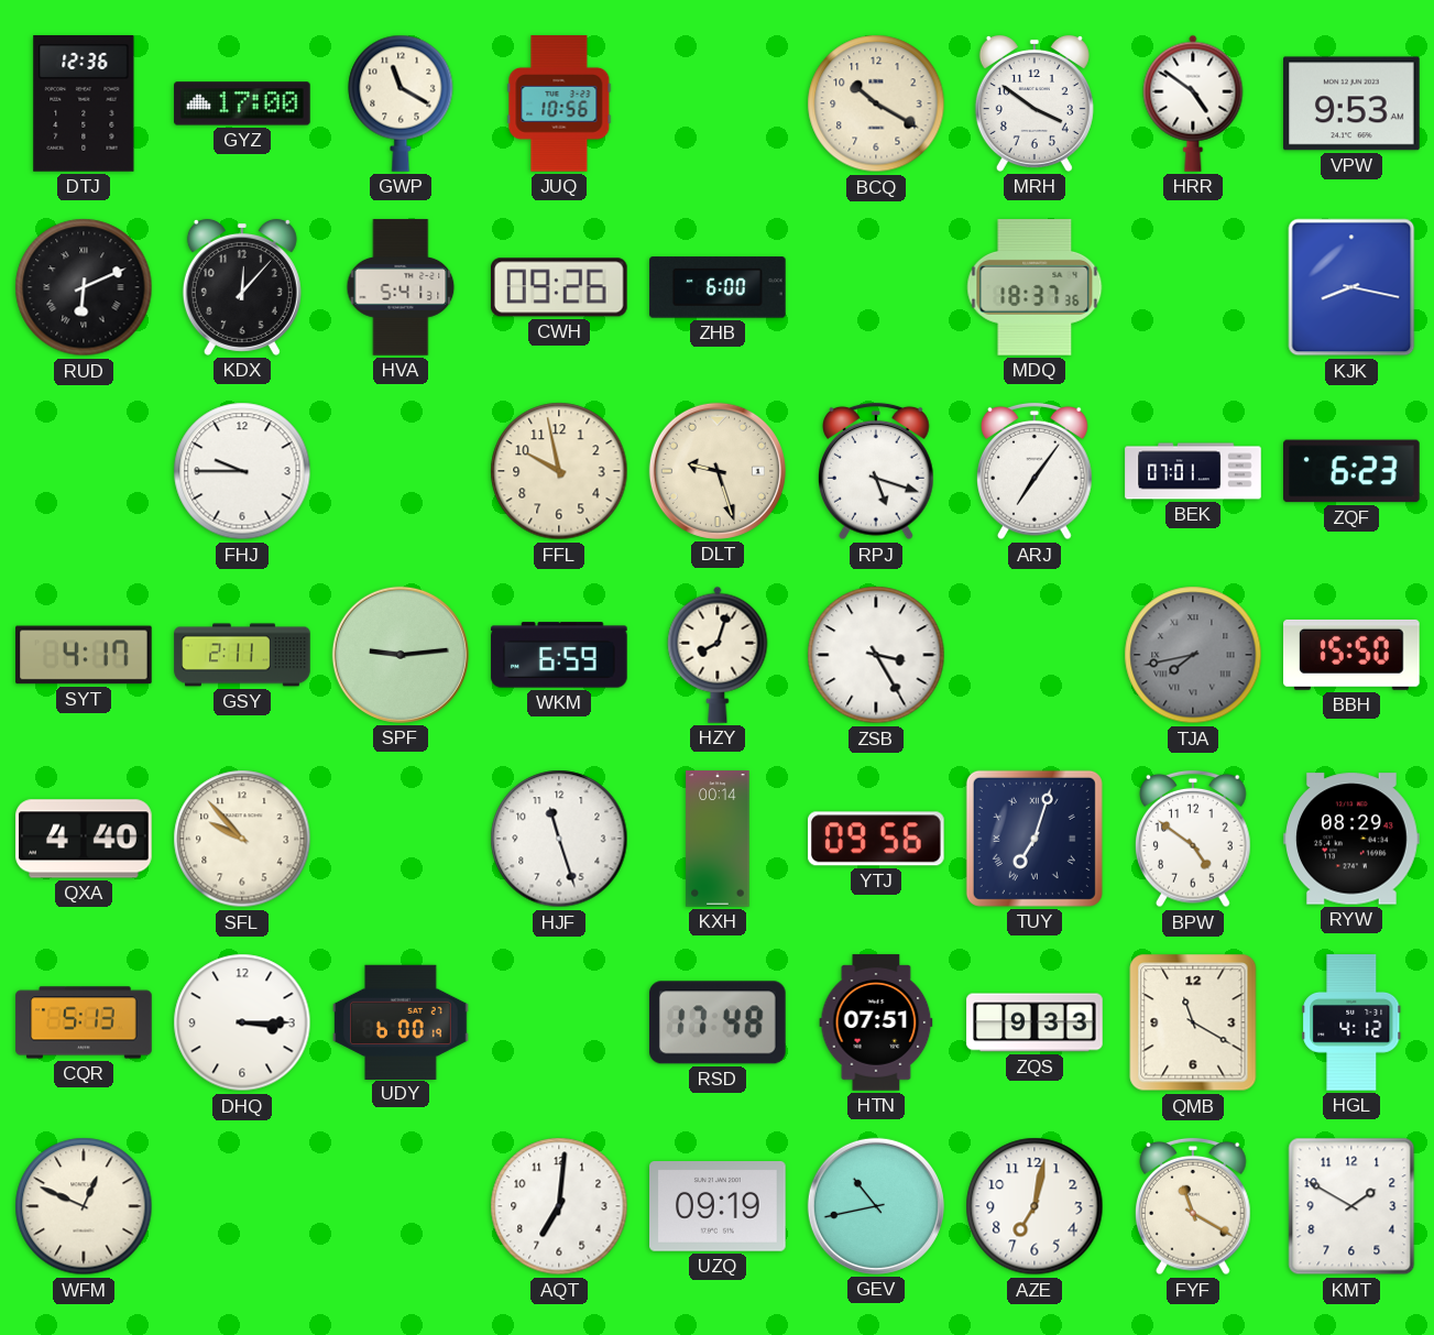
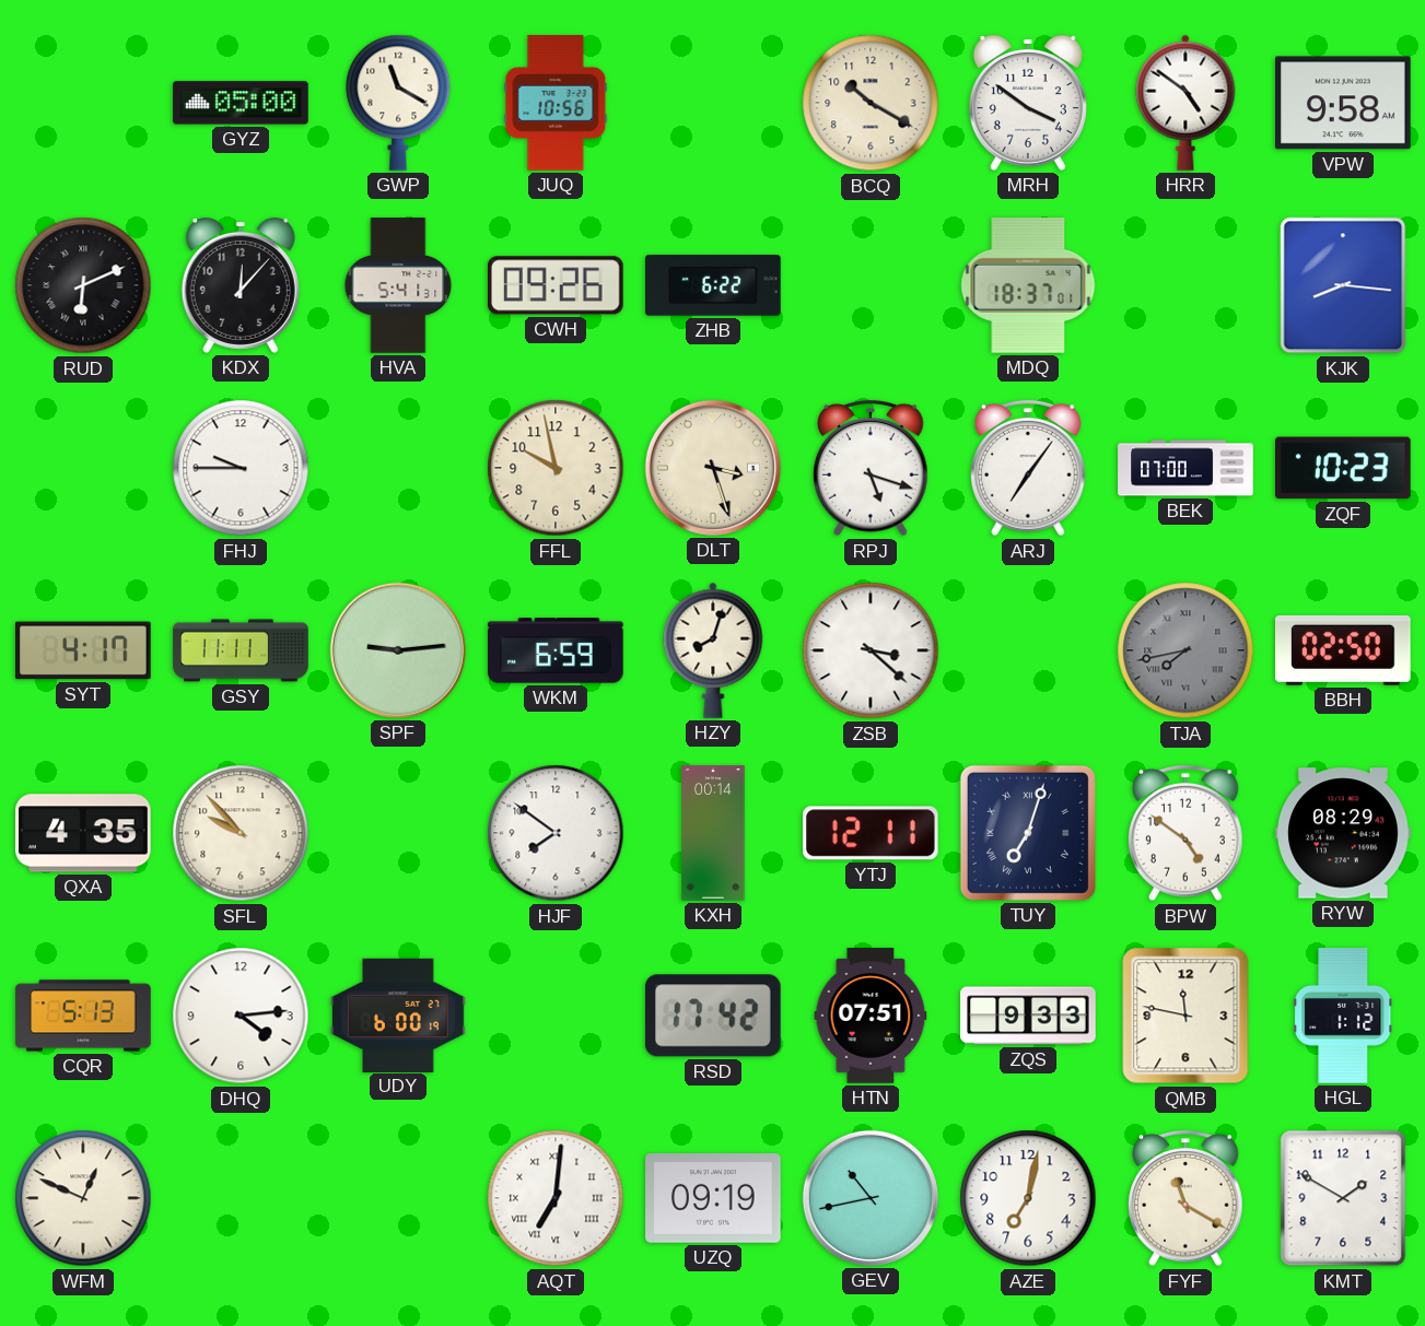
DTJ: 12:36 -> none
GYZ: 17:00 -> 05:00
VPW: 9:53 -> 9:58
ZHB: 6:00 -> 6:22
MDQ: 18:37:36 -> 18:37:01
KJK: 8:17 -> 8:16
DLT: 9:27 -> 3:27
BEK: 07:01 -> 07:00
ZQF: 6:23 -> 10:23
GSY: 2:11 -> 11:11
ZSB: 3:25 -> 3:22
BBH: 15:50 -> 02:50
QXA: 4:40 -> 4:35
HJF: 11:27 -> 7:51
YTJ: 09:56 -> 12:11
DHQ: 3:15 -> 4:14
RSD: 17:48 -> 17:42
QMB: 11:20 -> 11:47
HGL: 4:12 -> 1:12
AQT numerals: Arabic -> Roman
